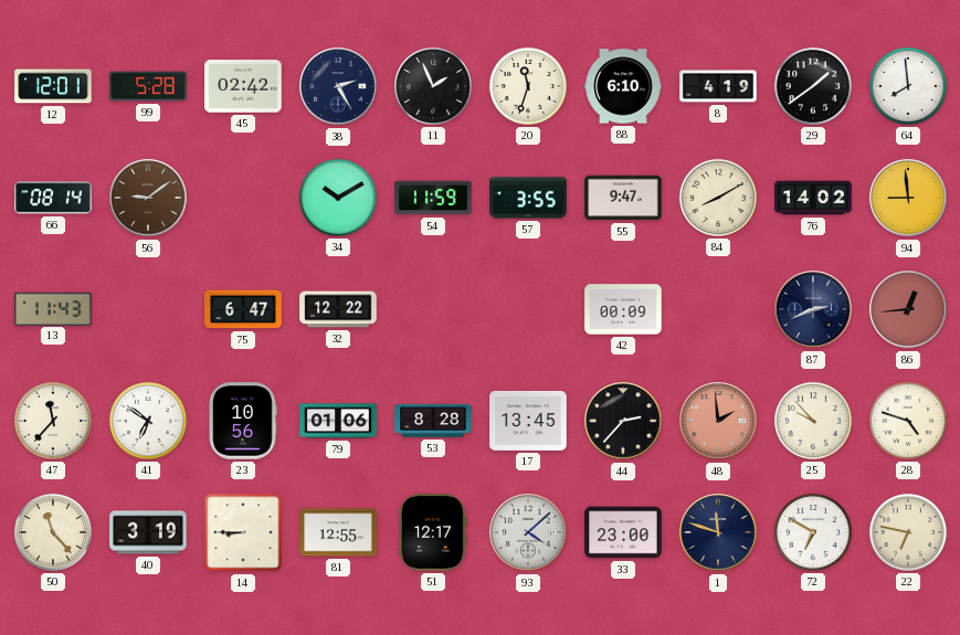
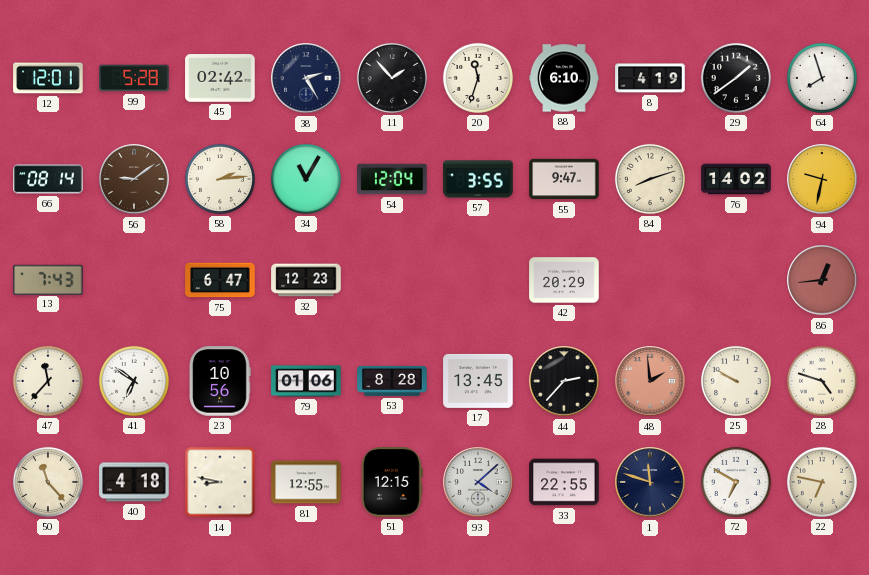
11: 1:56 -> 1:53
64: 7:59 -> 7:57
58: none -> 2:14
34: 10:10 -> 11:05
54: 11:59 -> 12:04
84: 8:10 -> 8:12
94: 8:59 -> 9:32
13: 11:43 -> 7:43
32: 12:22 -> 12:23
42: 00:09 -> 20:29
87: 2:41 -> none
25: 9:53 -> 9:50
40: 3:19 -> 4:18
14: 8:45 -> 8:47
51: 12:17 -> 12:15
33: 23:00 -> 22:55
